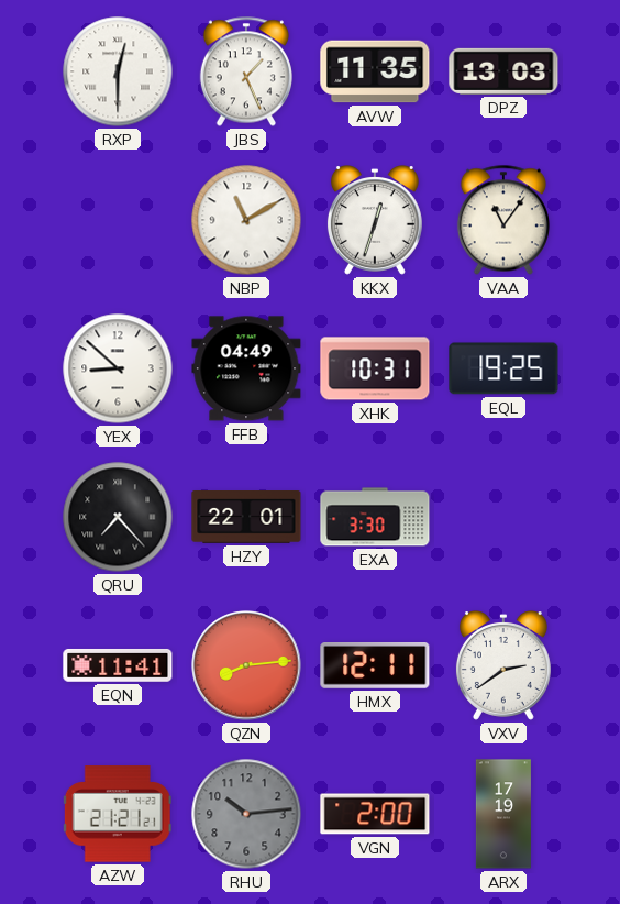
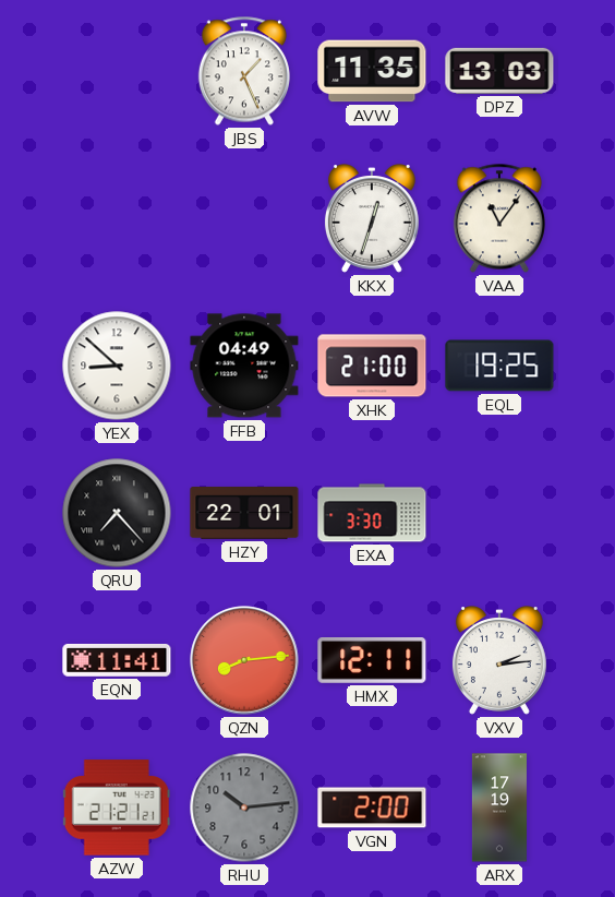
RXP: 12:30 -> none
NBP: 11:10 -> none
XHK: 10:31 -> 21:00
VXV: 2:39 -> 2:14
